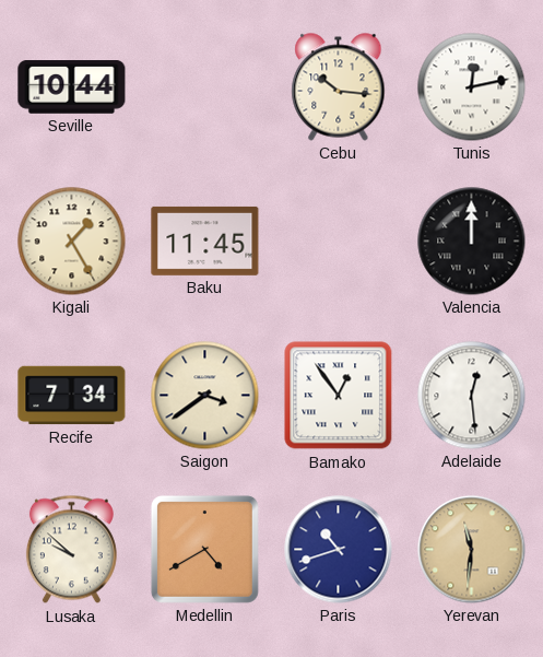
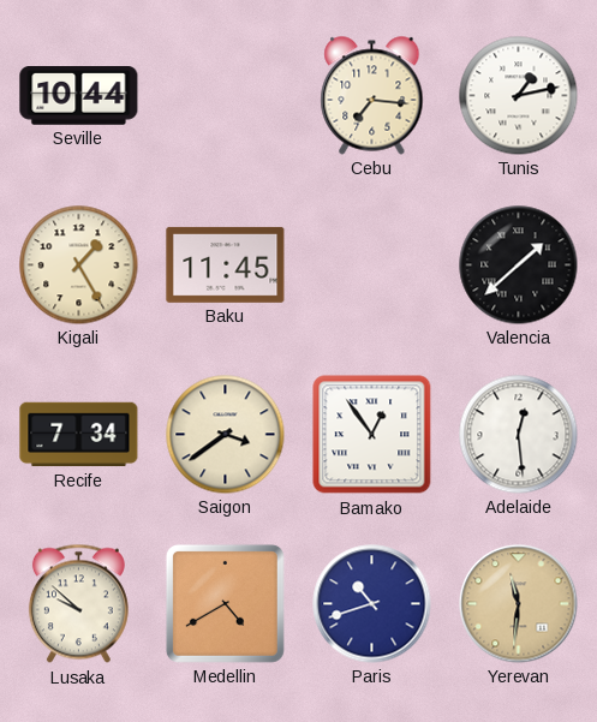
Cebu: 10:16 -> 7:16
Tunis: 12:13 -> 1:13
Valencia: 12:00 -> 1:38
